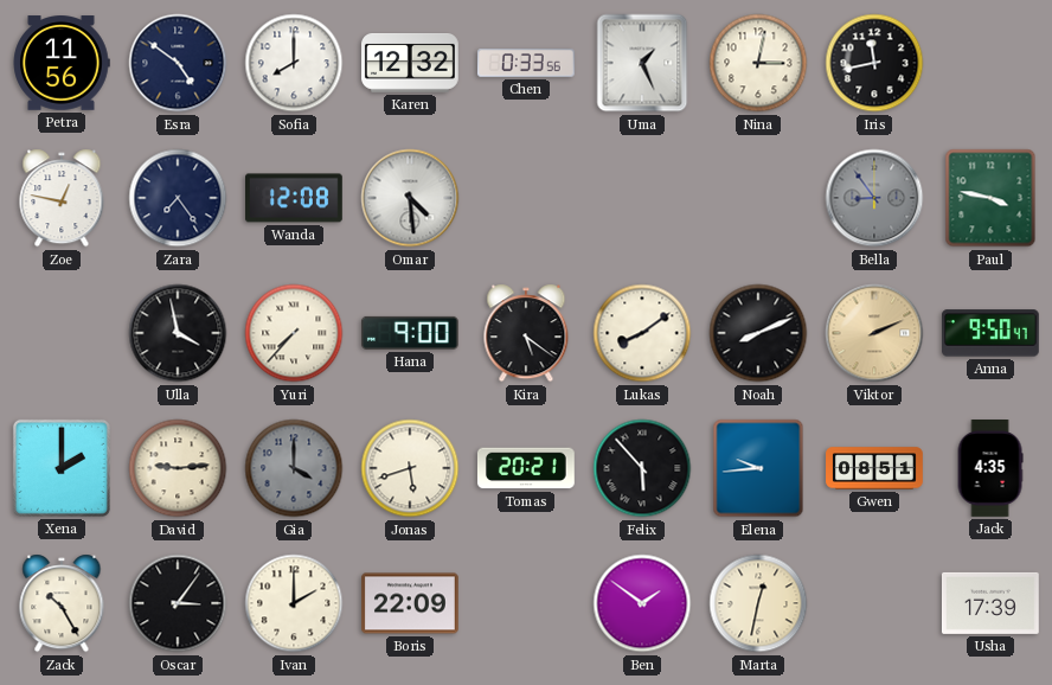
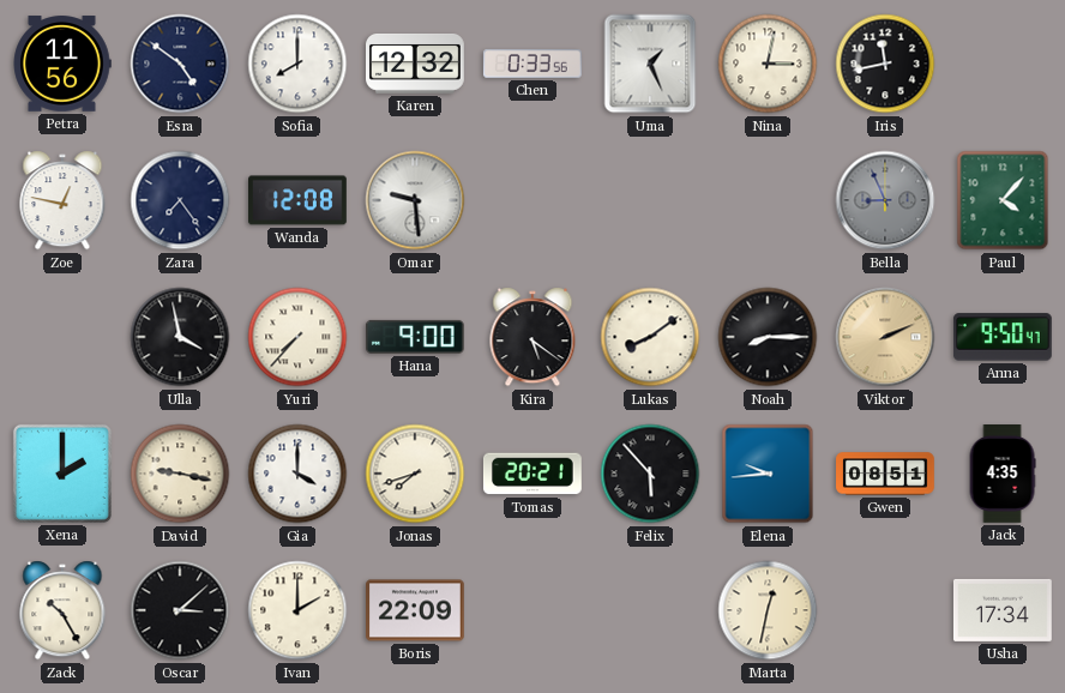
Omar: 4:29 -> 9:29
Bella: 8:54 -> 8:56
Paul: 3:47 -> 4:07
Noah: 8:11 -> 8:15
David: 9:14 -> 9:17
Gia dial: grey -> white
Jonas: 5:42 -> 7:42
Oscar: 3:06 -> 3:08
Ben: 1:51 -> none
Usha: 17:39 -> 17:34
